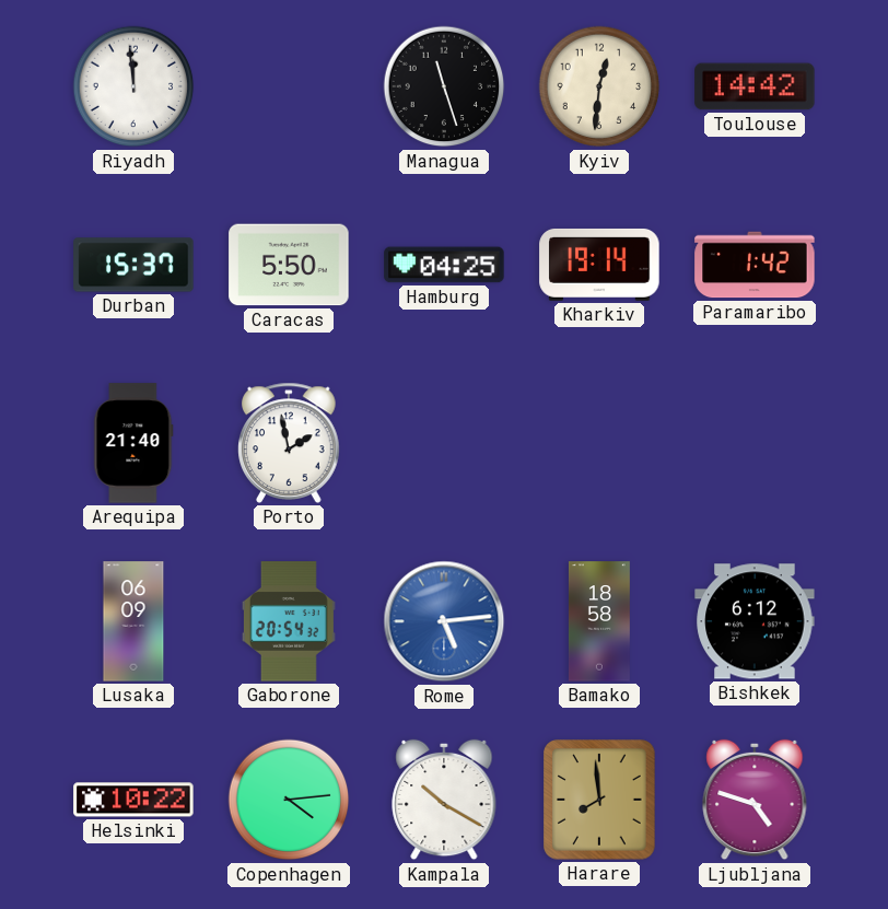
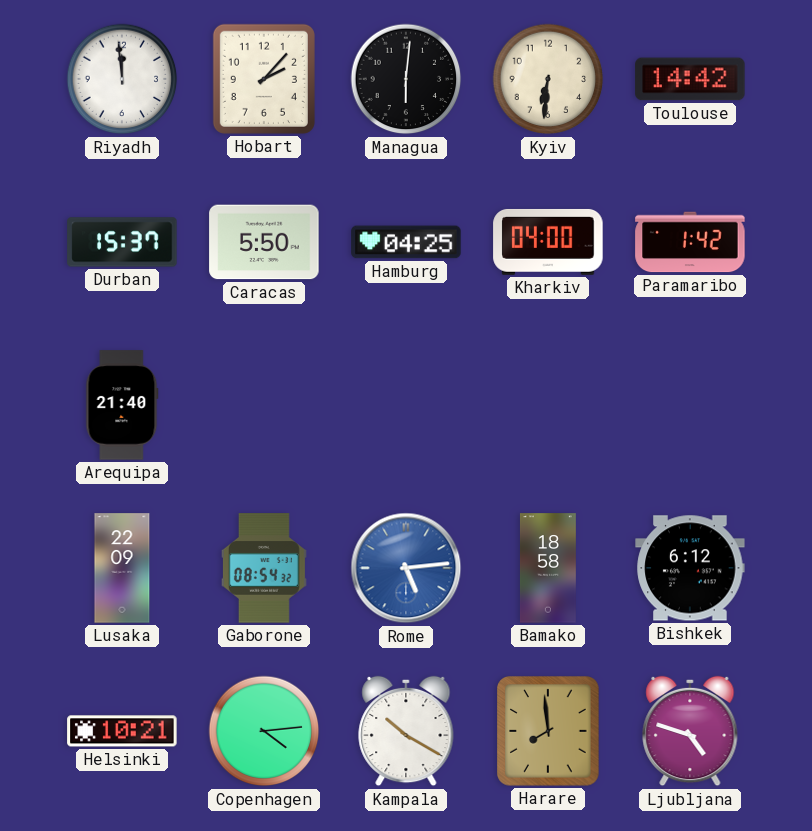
Hobart: none -> 2:07
Managua: 11:27 -> 6:01
Kyiv: 12:31 -> 6:31
Kharkiv: 19:14 -> 04:00
Porto: 1:58 -> none
Lusaka: 06:09 -> 22:09
Gaborone: 20:54 -> 08:54
Helsinki: 10:22 -> 10:21
